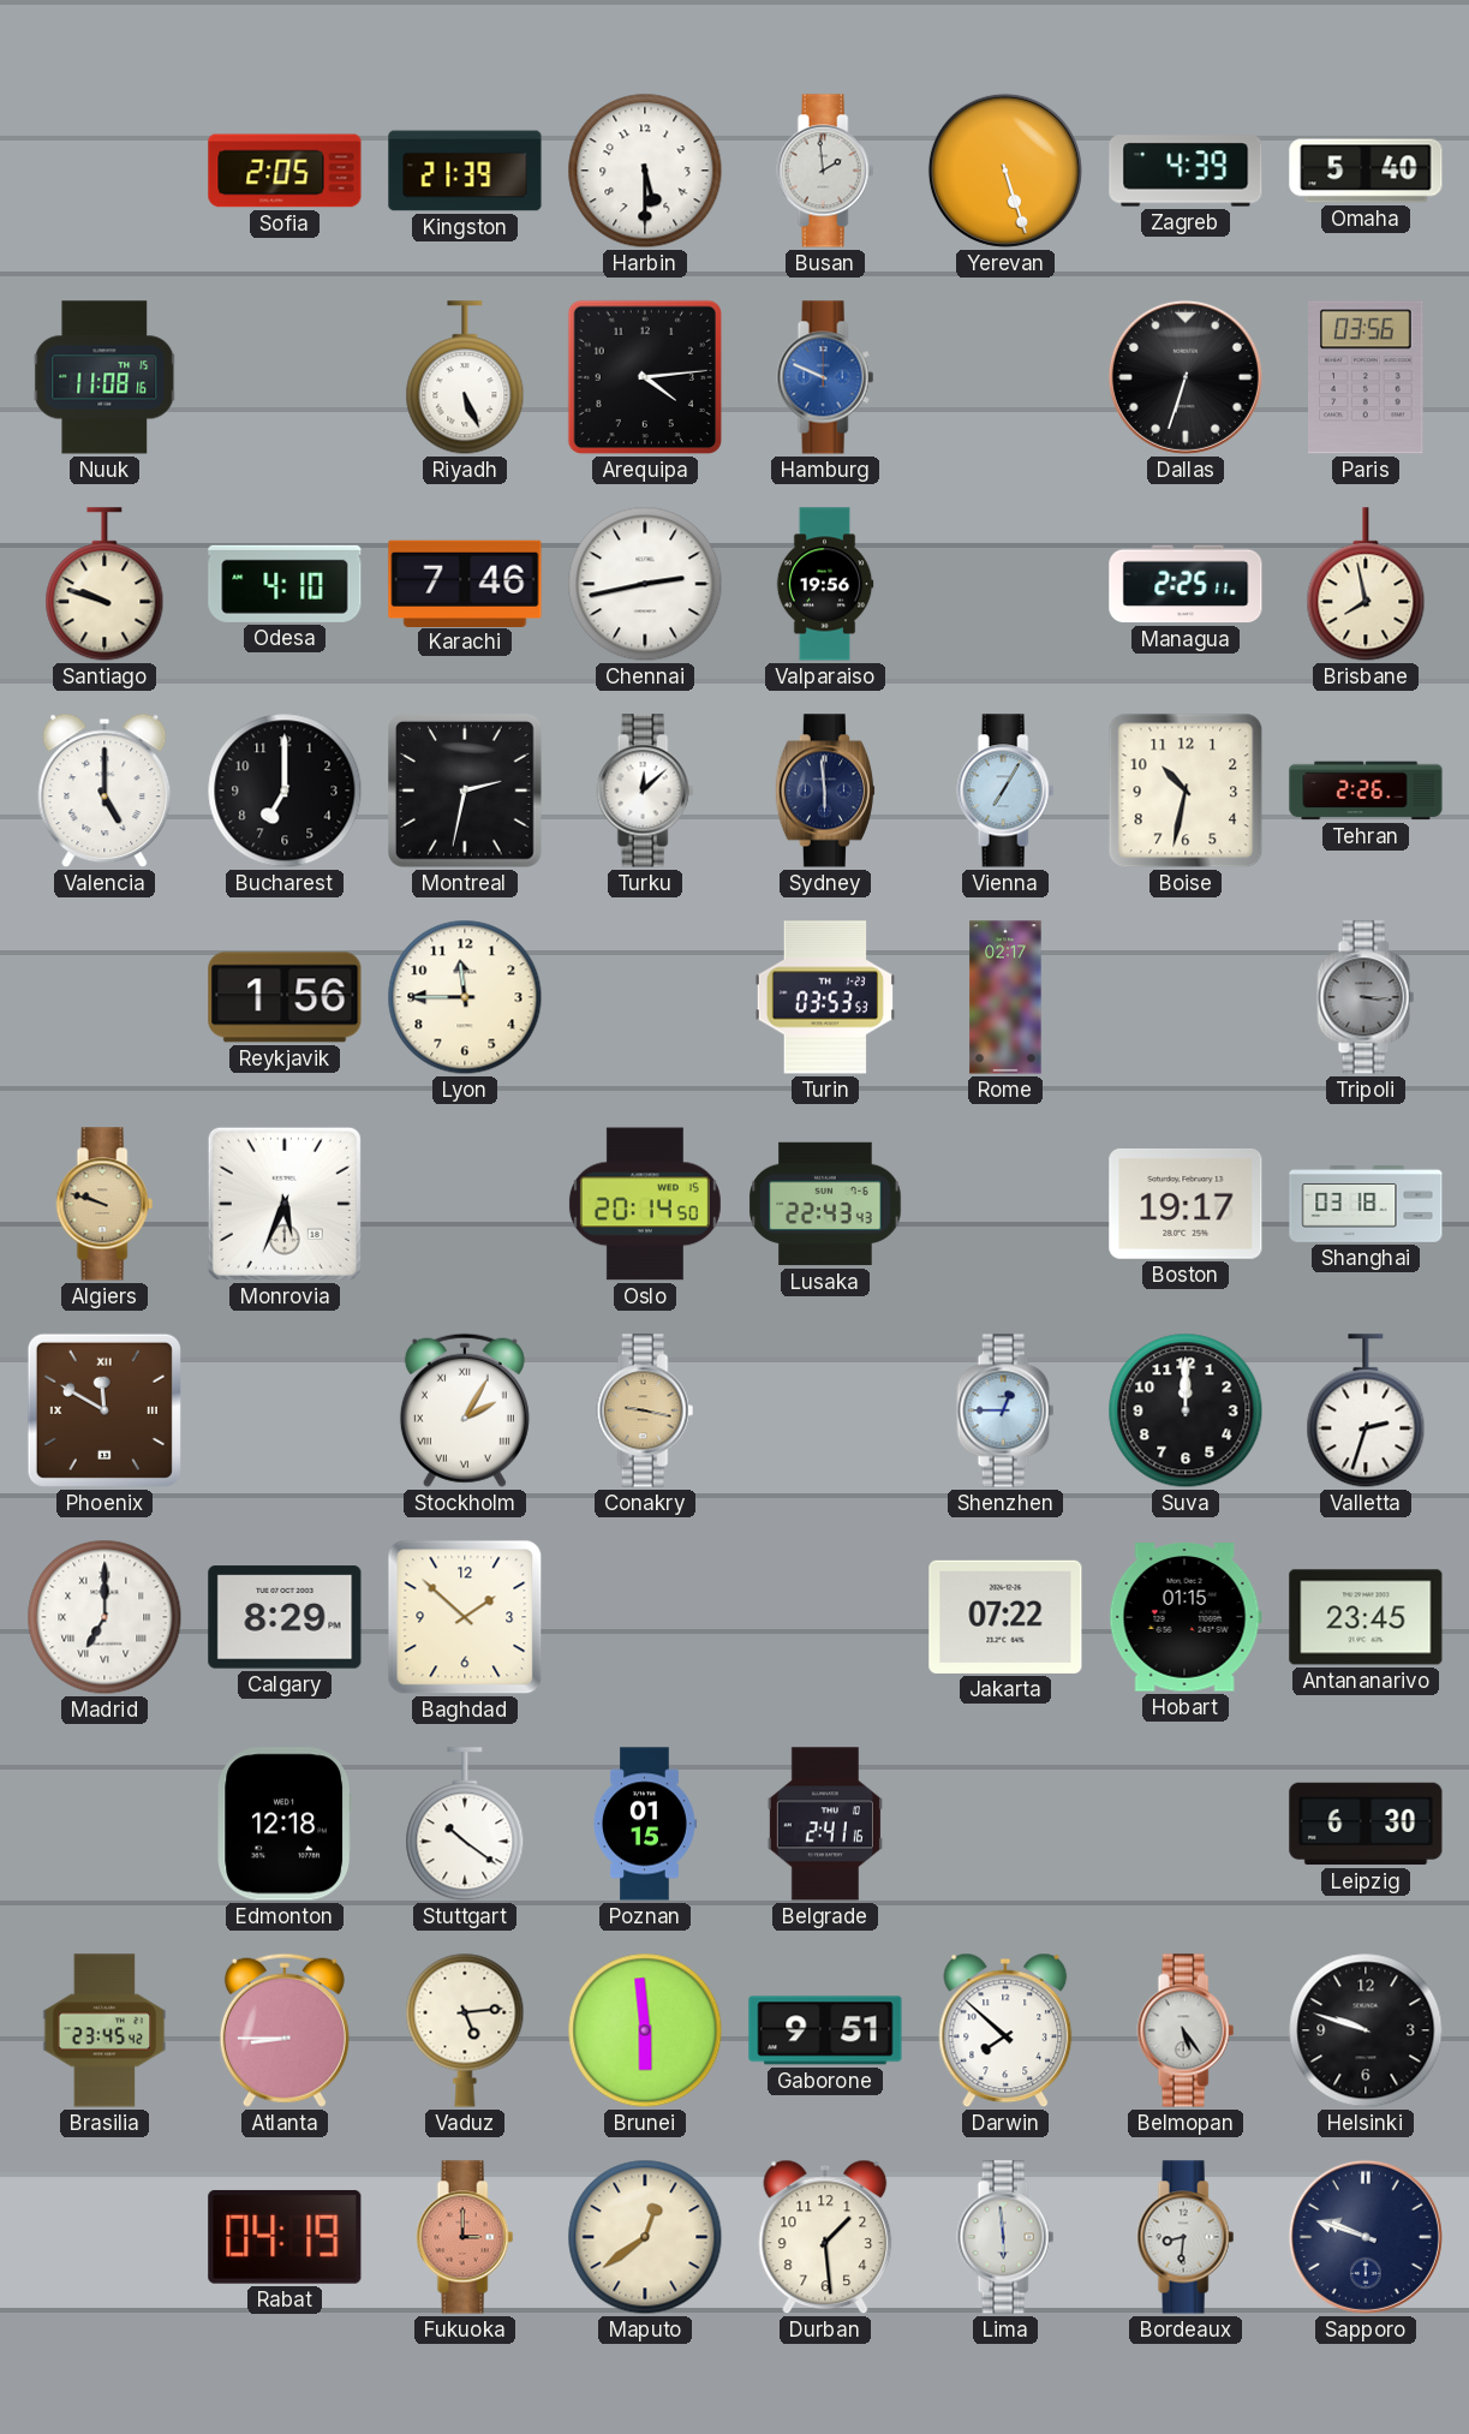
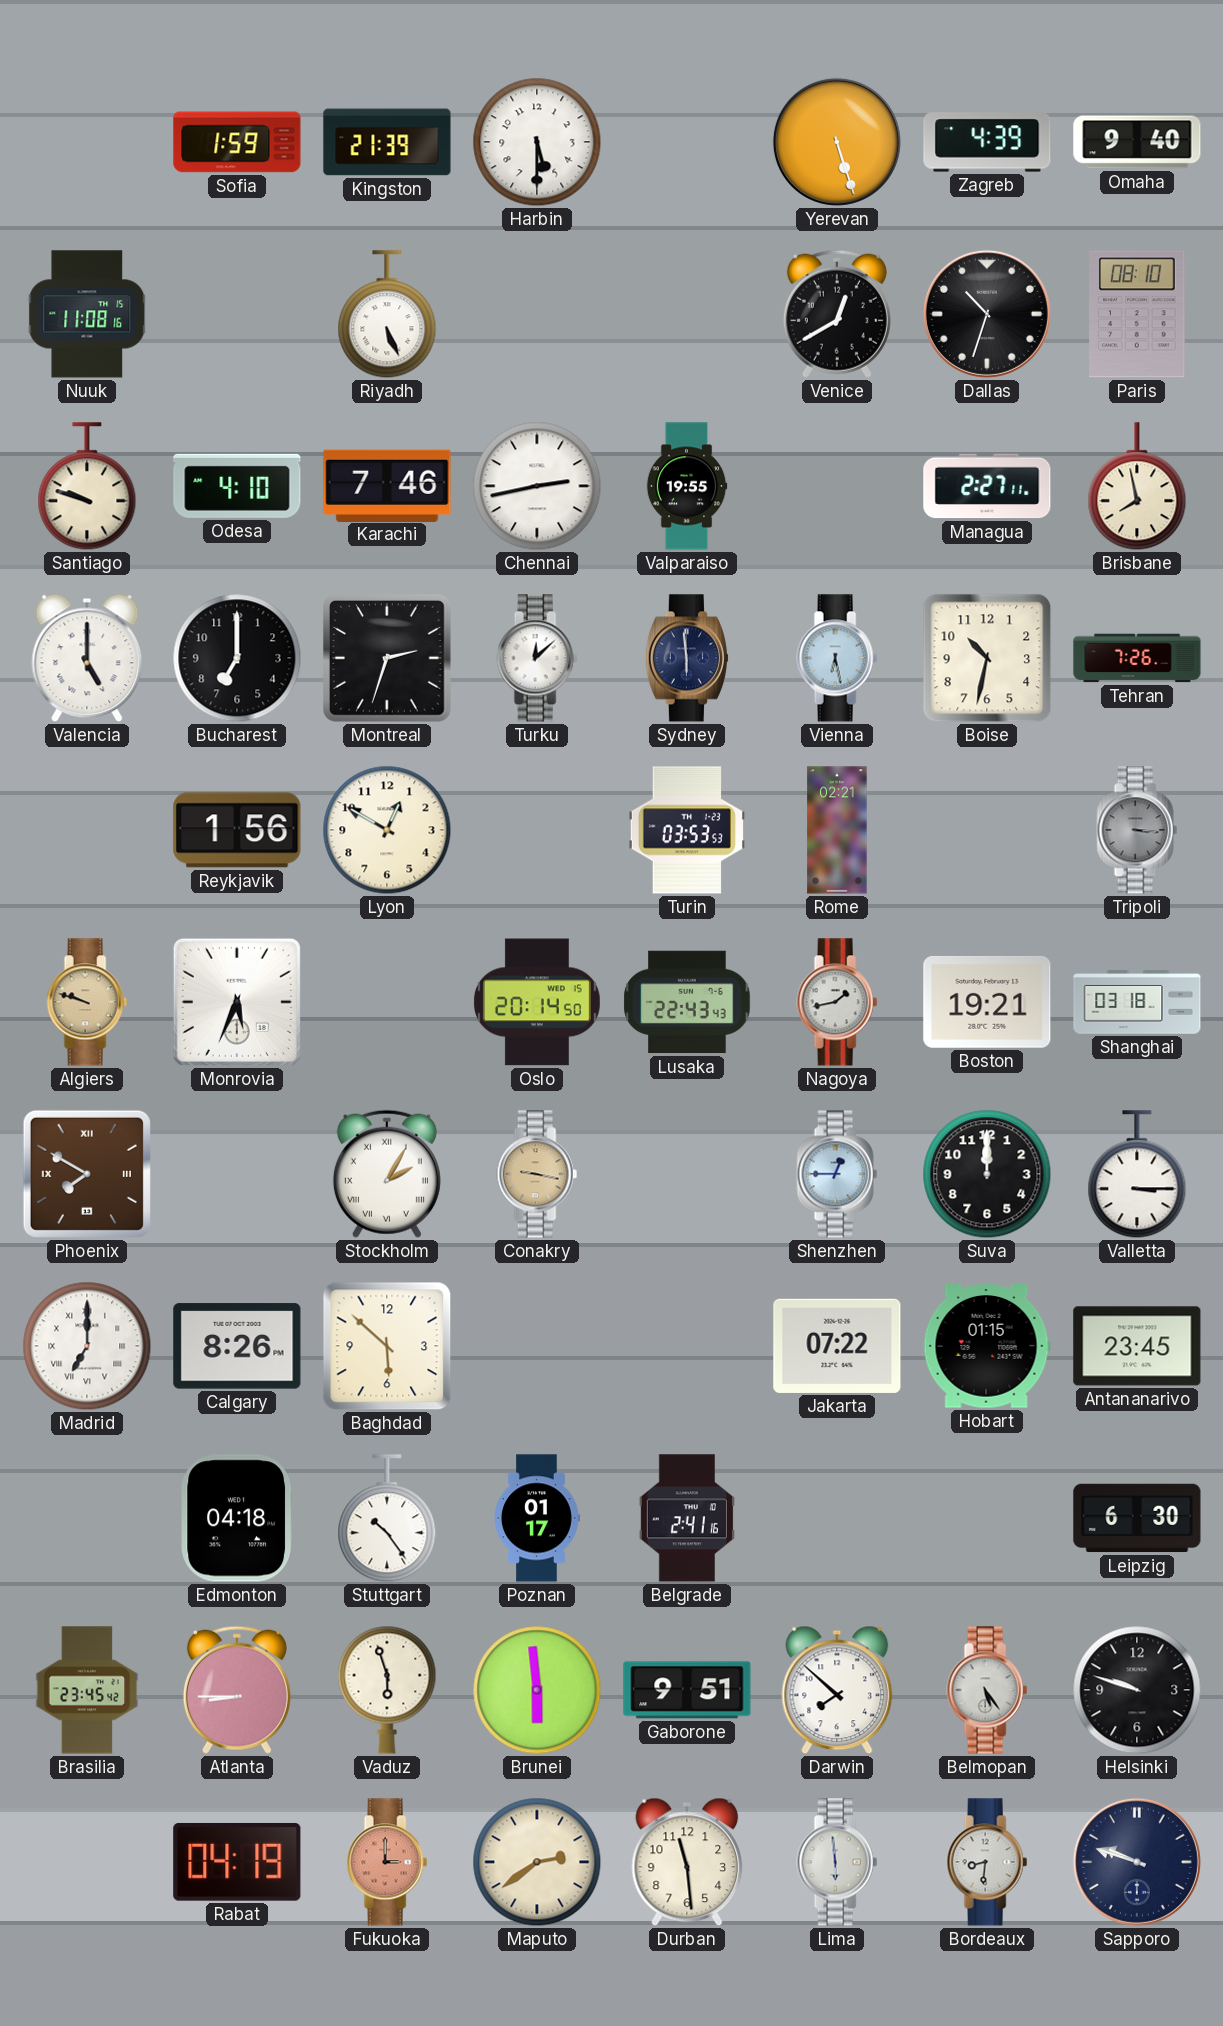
Sofia: 2:05 -> 1:59
Busan: 1:59 -> none
Omaha: 5:40 -> 9:40
Arequipa: 4:14 -> none
Hamburg: 9:49 -> none
Venice: none -> 12:40
Dallas: 6:33 -> 10:33
Paris: 03:56 -> 08:10
Valparaiso: 19:56 -> 19:55
Managua: 2:25 -> 2:27
Montreal: 2:32 -> 2:33
Vienna: 7:05 -> 6:28
Tehran: 2:26 -> 7:26
Lyon: 11:45 -> 12:50
Rome: 02:17 -> 02:21
Nagoya: none -> 1:43
Boston: 19:17 -> 19:21
Phoenix: 11:50 -> 7:50
Valletta: 2:33 -> 3:15
Calgary: 8:29 -> 8:26
Baghdad: 1:52 -> 5:52
Edmonton: 12:18 -> 04:18
Stuttgart: 10:21 -> 10:24
Poznan: 01:15 -> 01:17
Vaduz: 5:14 -> 5:57
Maputo: 12:39 -> 2:39
Durban: 1:29 -> 11:29
